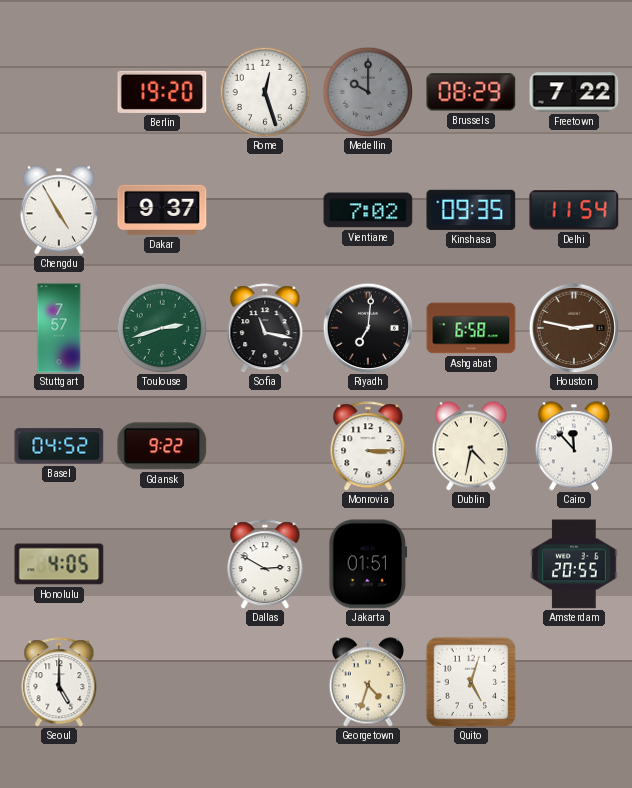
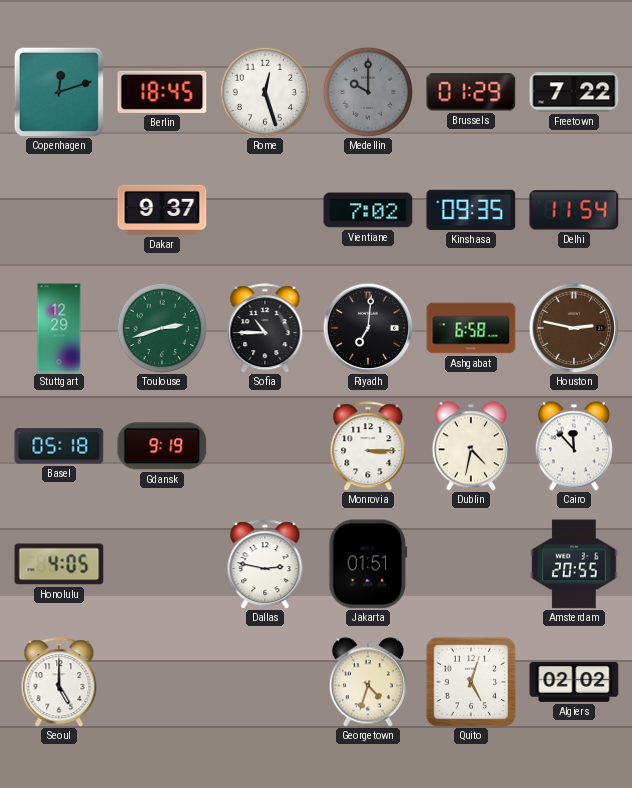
Copenhagen: none -> 12:12
Berlin: 19:20 -> 18:45
Brussels: 08:29 -> 01:29
Chengdu: 4:55 -> none
Stuttgart: 7:57 -> 12:29
Sofia: 11:17 -> 10:45
Basel: 04:52 -> 05:18
Gdansk: 9:22 -> 9:19
Dallas: 2:50 -> 2:47
Algiers: none -> 02:02
